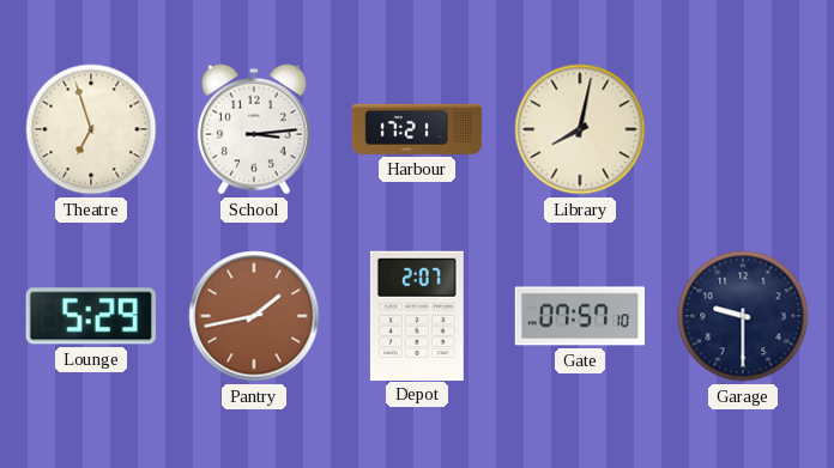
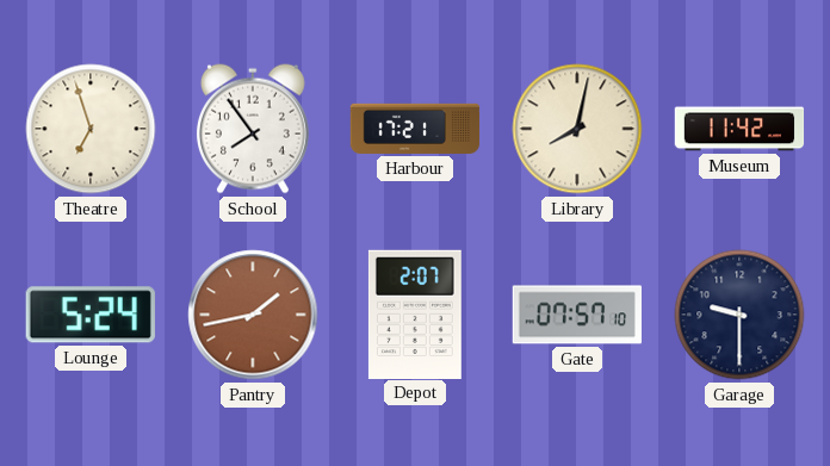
School: 3:14 -> 7:54
Museum: none -> 11:42
Lounge: 5:29 -> 5:24
